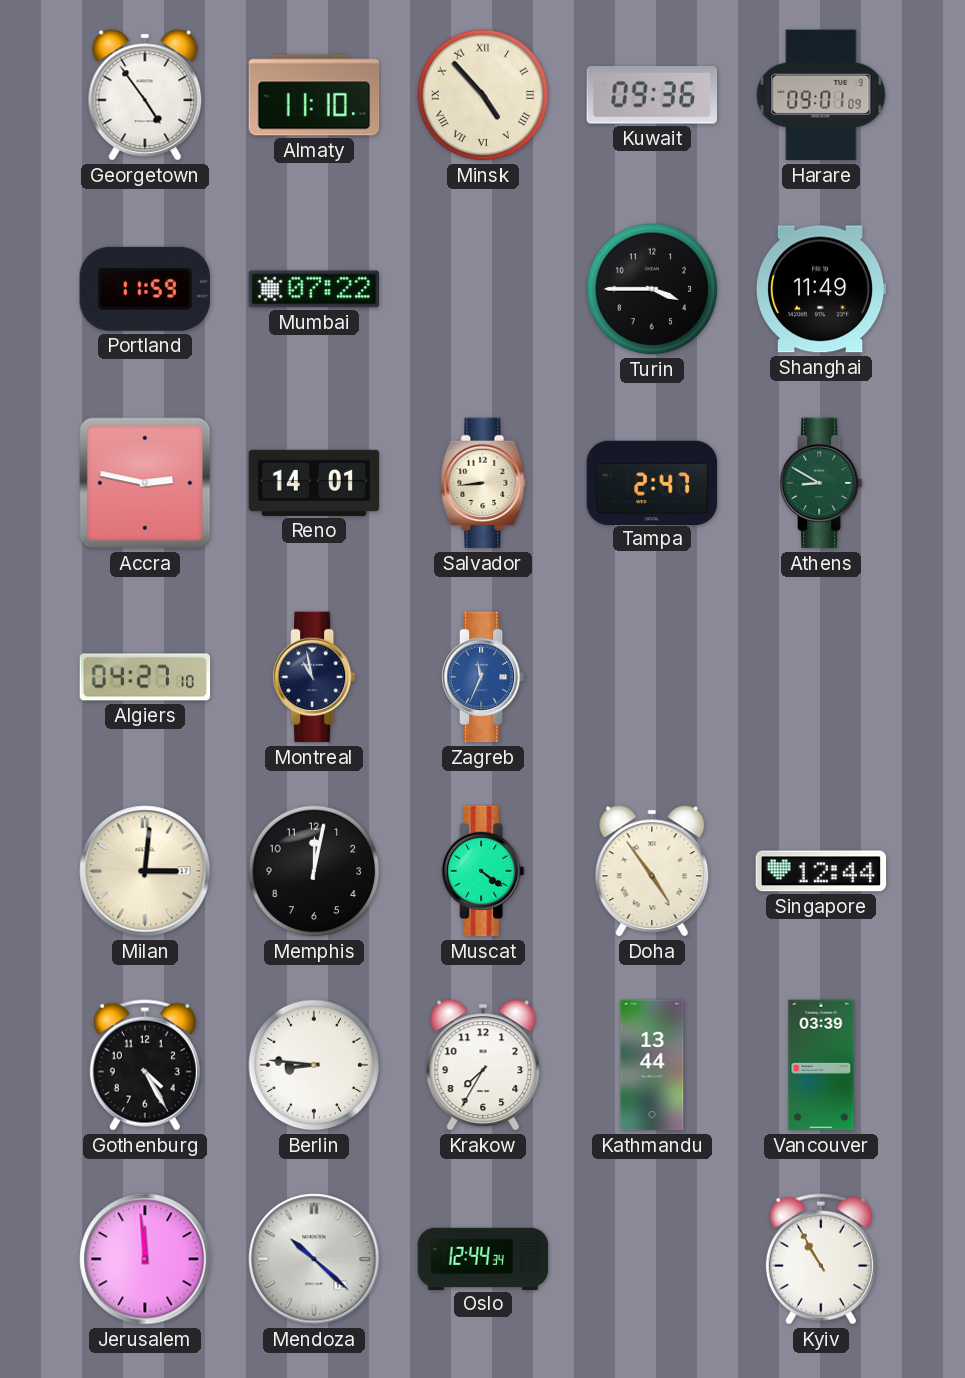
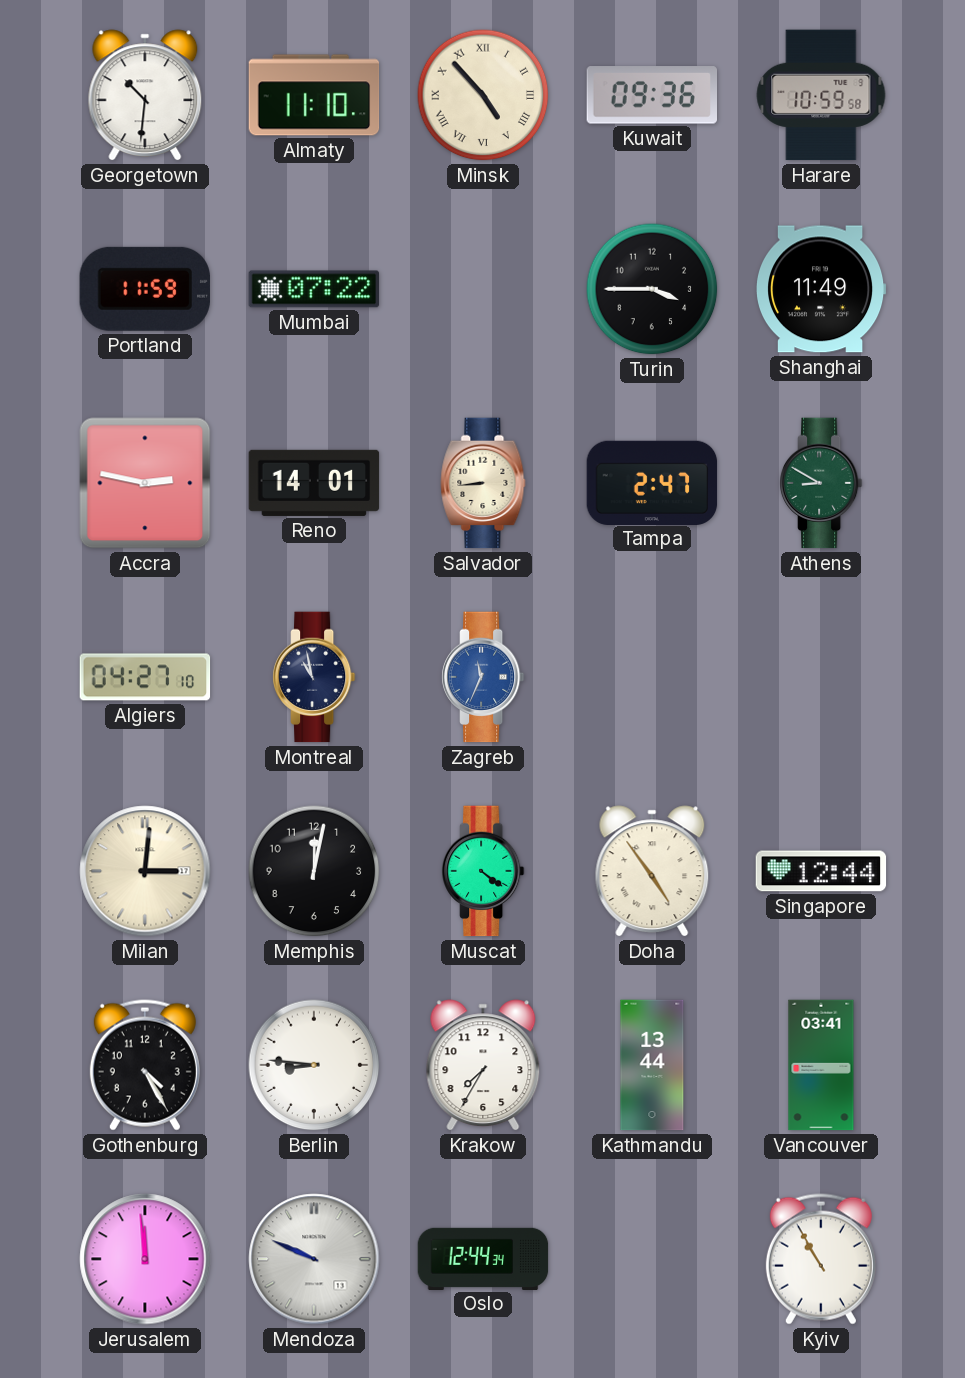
Georgetown: 4:54 -> 10:31
Harare: 09:01 -> 10:59
Vancouver: 03:39 -> 03:41
Mendoza: 10:22 -> 9:49
